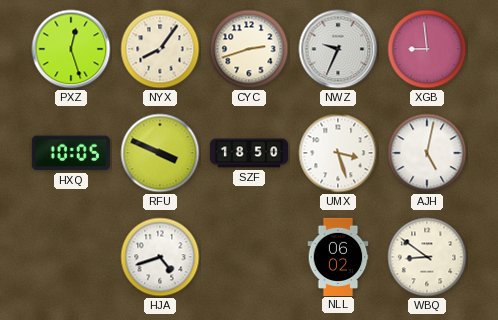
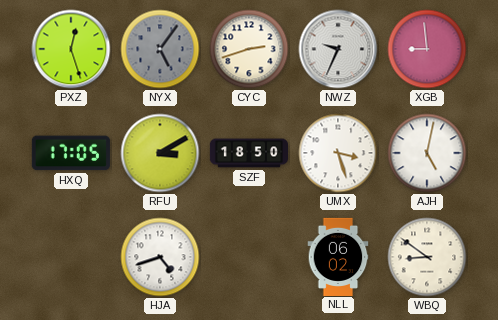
NYX: 8:06 -> 5:06
NYX dial: cream -> grey
HXQ: 10:05 -> 17:05
RFU: 3:49 -> 3:10
